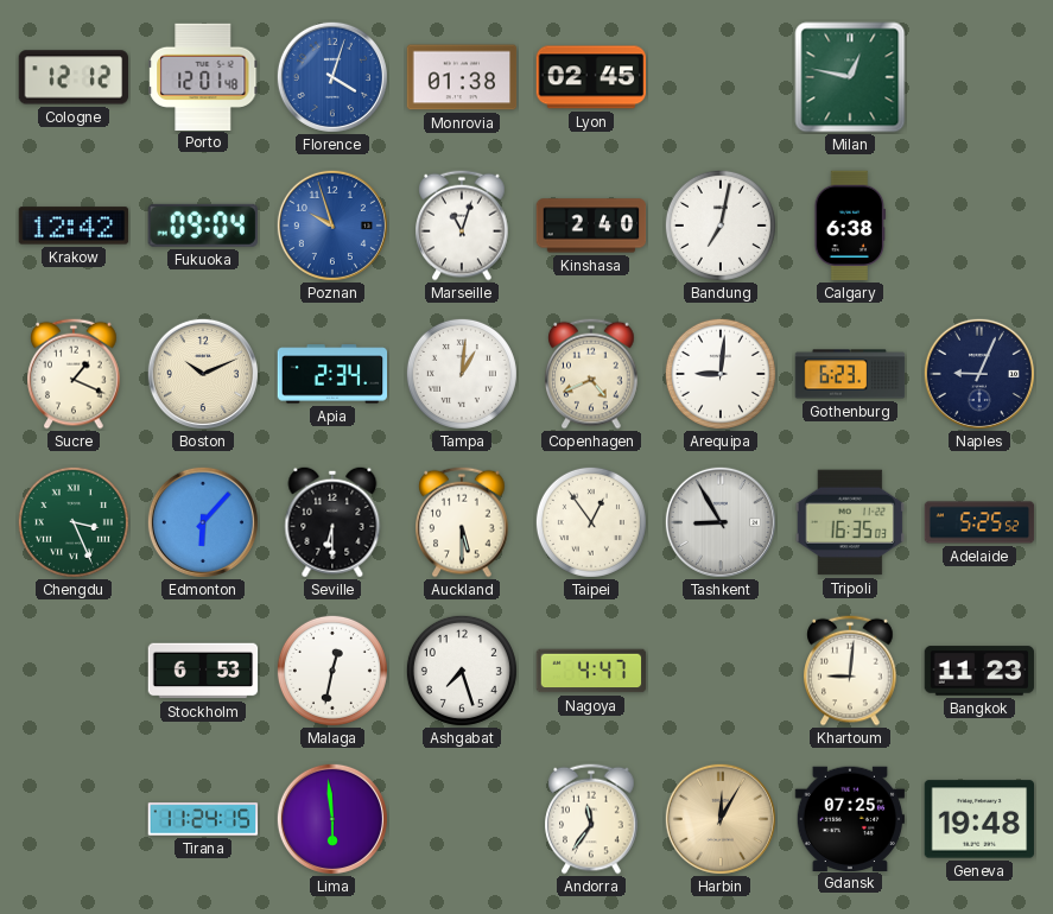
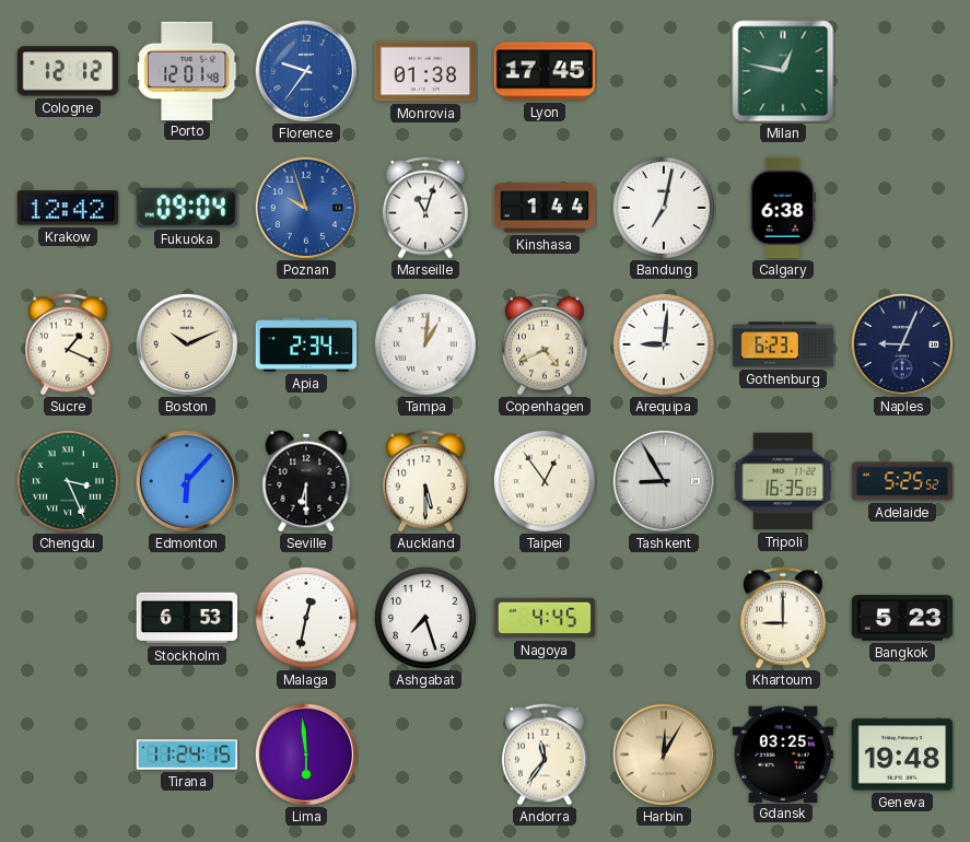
Florence: 4:03 -> 9:36
Lyon: 02:45 -> 17:45
Kinshasa: 2:40 -> 1:44
Nagoya: 4:47 -> 4:45
Khartoum: 9:01 -> 9:00
Bangkok: 11:23 -> 5:23
Gdansk: 07:25 -> 03:25
